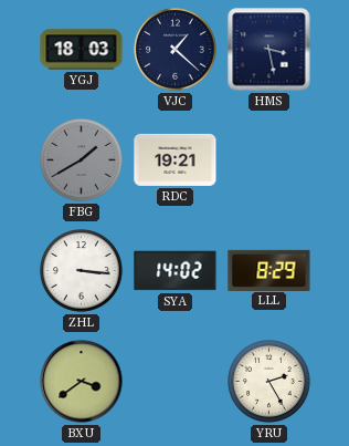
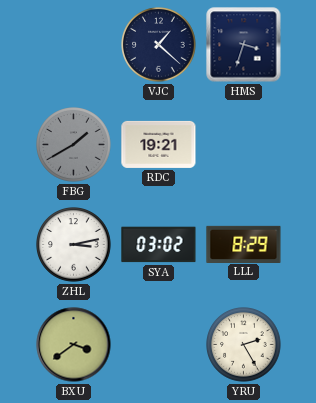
YGJ: 18:03 -> none
HMS: 3:28 -> 3:33
ZHL: 3:16 -> 3:13
SYA: 14:02 -> 03:02
